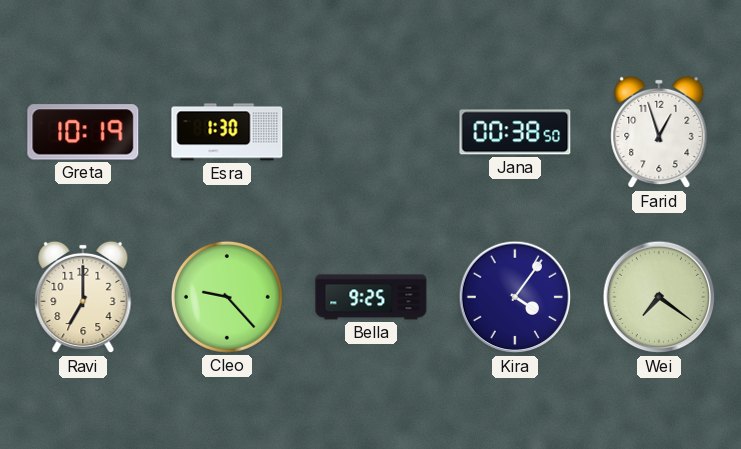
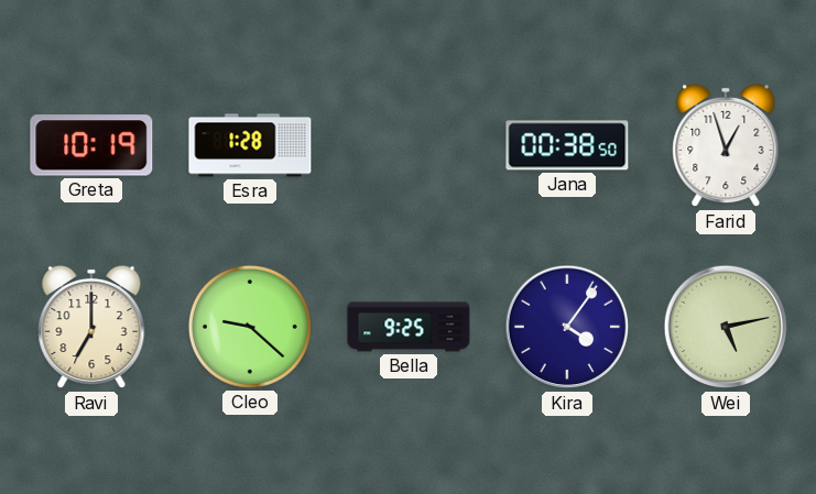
Esra: 1:30 -> 1:28
Cleo: 9:23 -> 9:22
Wei: 7:21 -> 5:13
